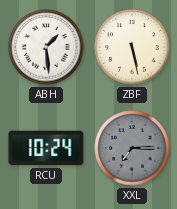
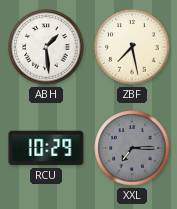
ZBF: 5:28 -> 7:28
RCU: 10:24 -> 10:29
